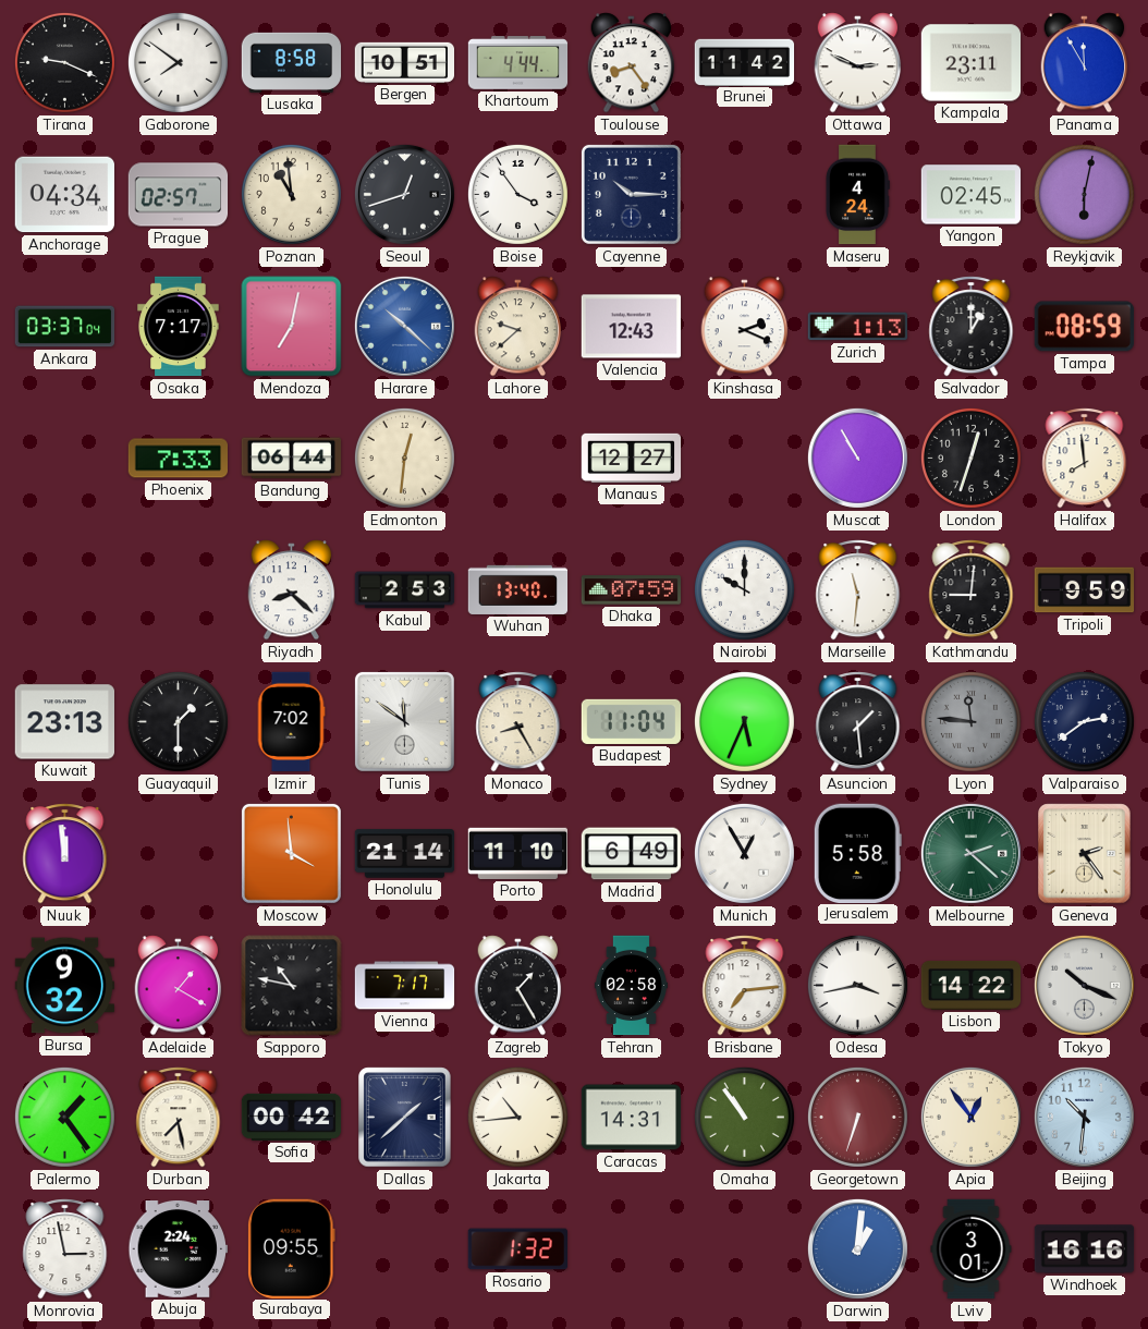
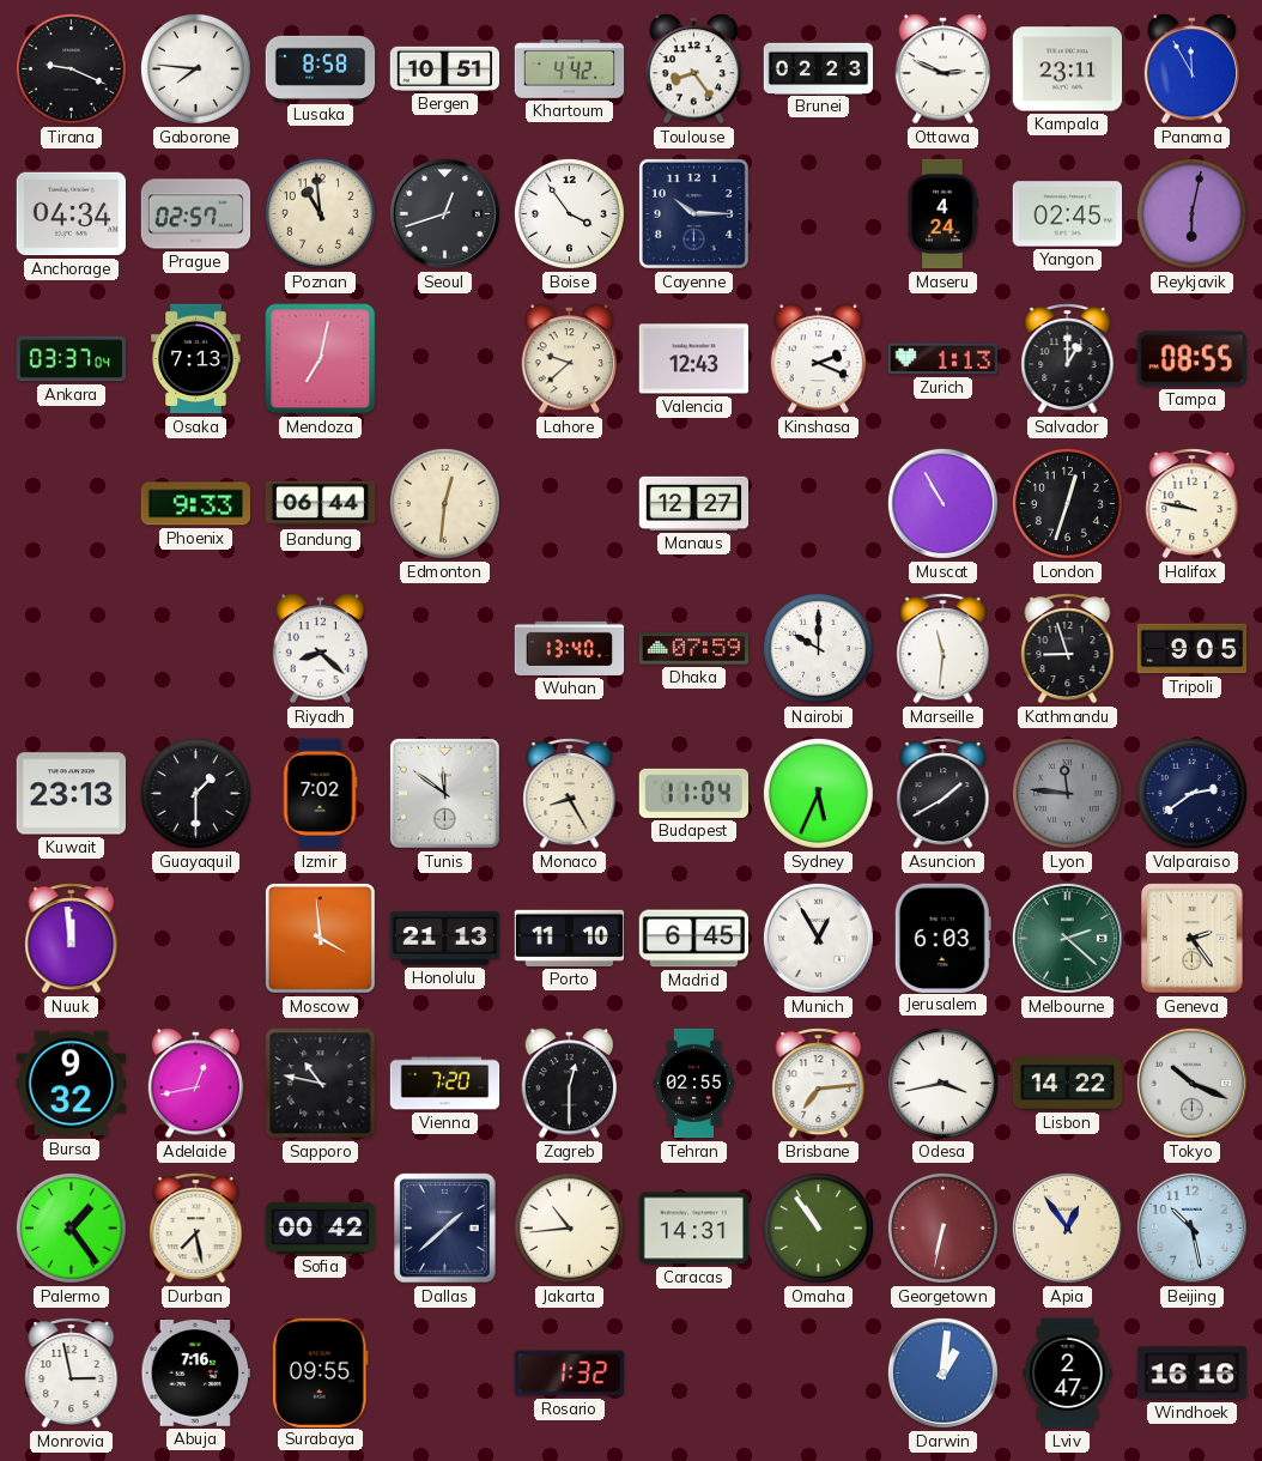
Gaborone: 7:51 -> 7:46
Khartoum: 4:44 -> 4:42
Brunei: 11:42 -> 02:23
Osaka: 7:17 -> 7:13
Harare: 10:22 -> none
Tampa: 08:59 -> 08:55
Phoenix: 7:33 -> 9:33
Halifax: 7:59 -> 9:47
Kabul: 2:53 -> none
Kathmandu: 9:01 -> 8:57
Tripoli: 9:59 -> 9:05
Asuncion: 1:29 -> 1:40
Honolulu: 21:14 -> 21:13
Madrid: 6:49 -> 6:45
Jerusalem: 5:58 -> 6:03
Adelaide: 1:20 -> 12:43
Vienna: 7:17 -> 7:20
Zagreb: 1:25 -> 12:30
Tehran: 02:58 -> 02:55
Georgetown: 6:33 -> 6:32
Beijing: 10:31 -> 10:28
Abuja: 2:24 -> 7:16
Lviv: 3:01 -> 2:47
